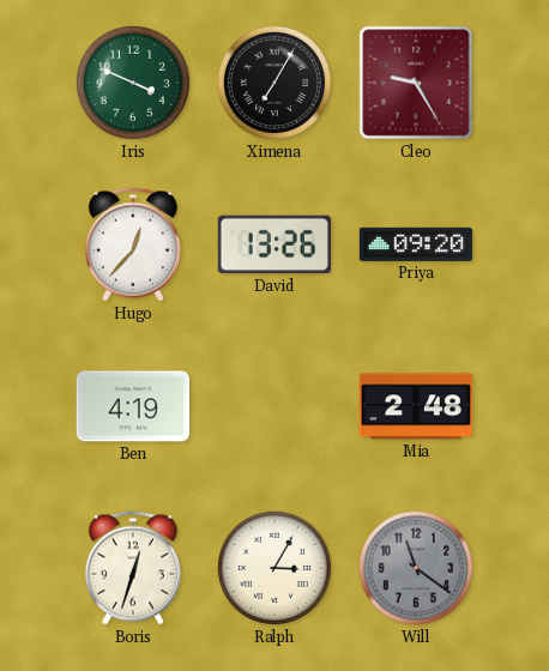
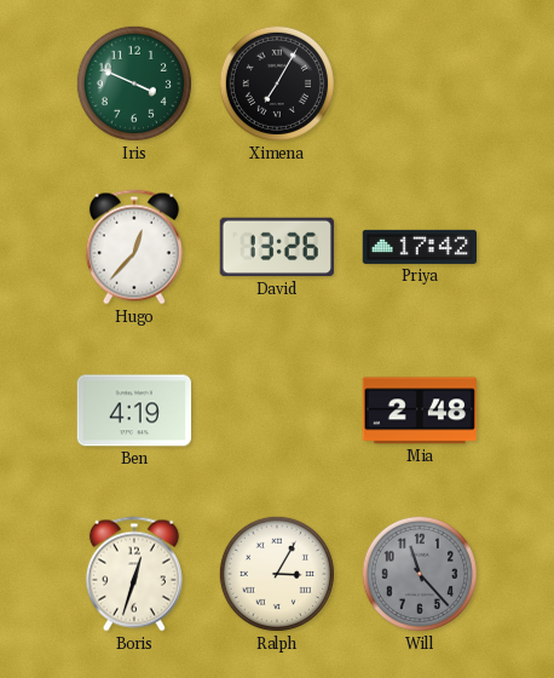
Cleo: 9:25 -> none
Priya: 09:20 -> 17:42
Will: 11:21 -> 11:23
